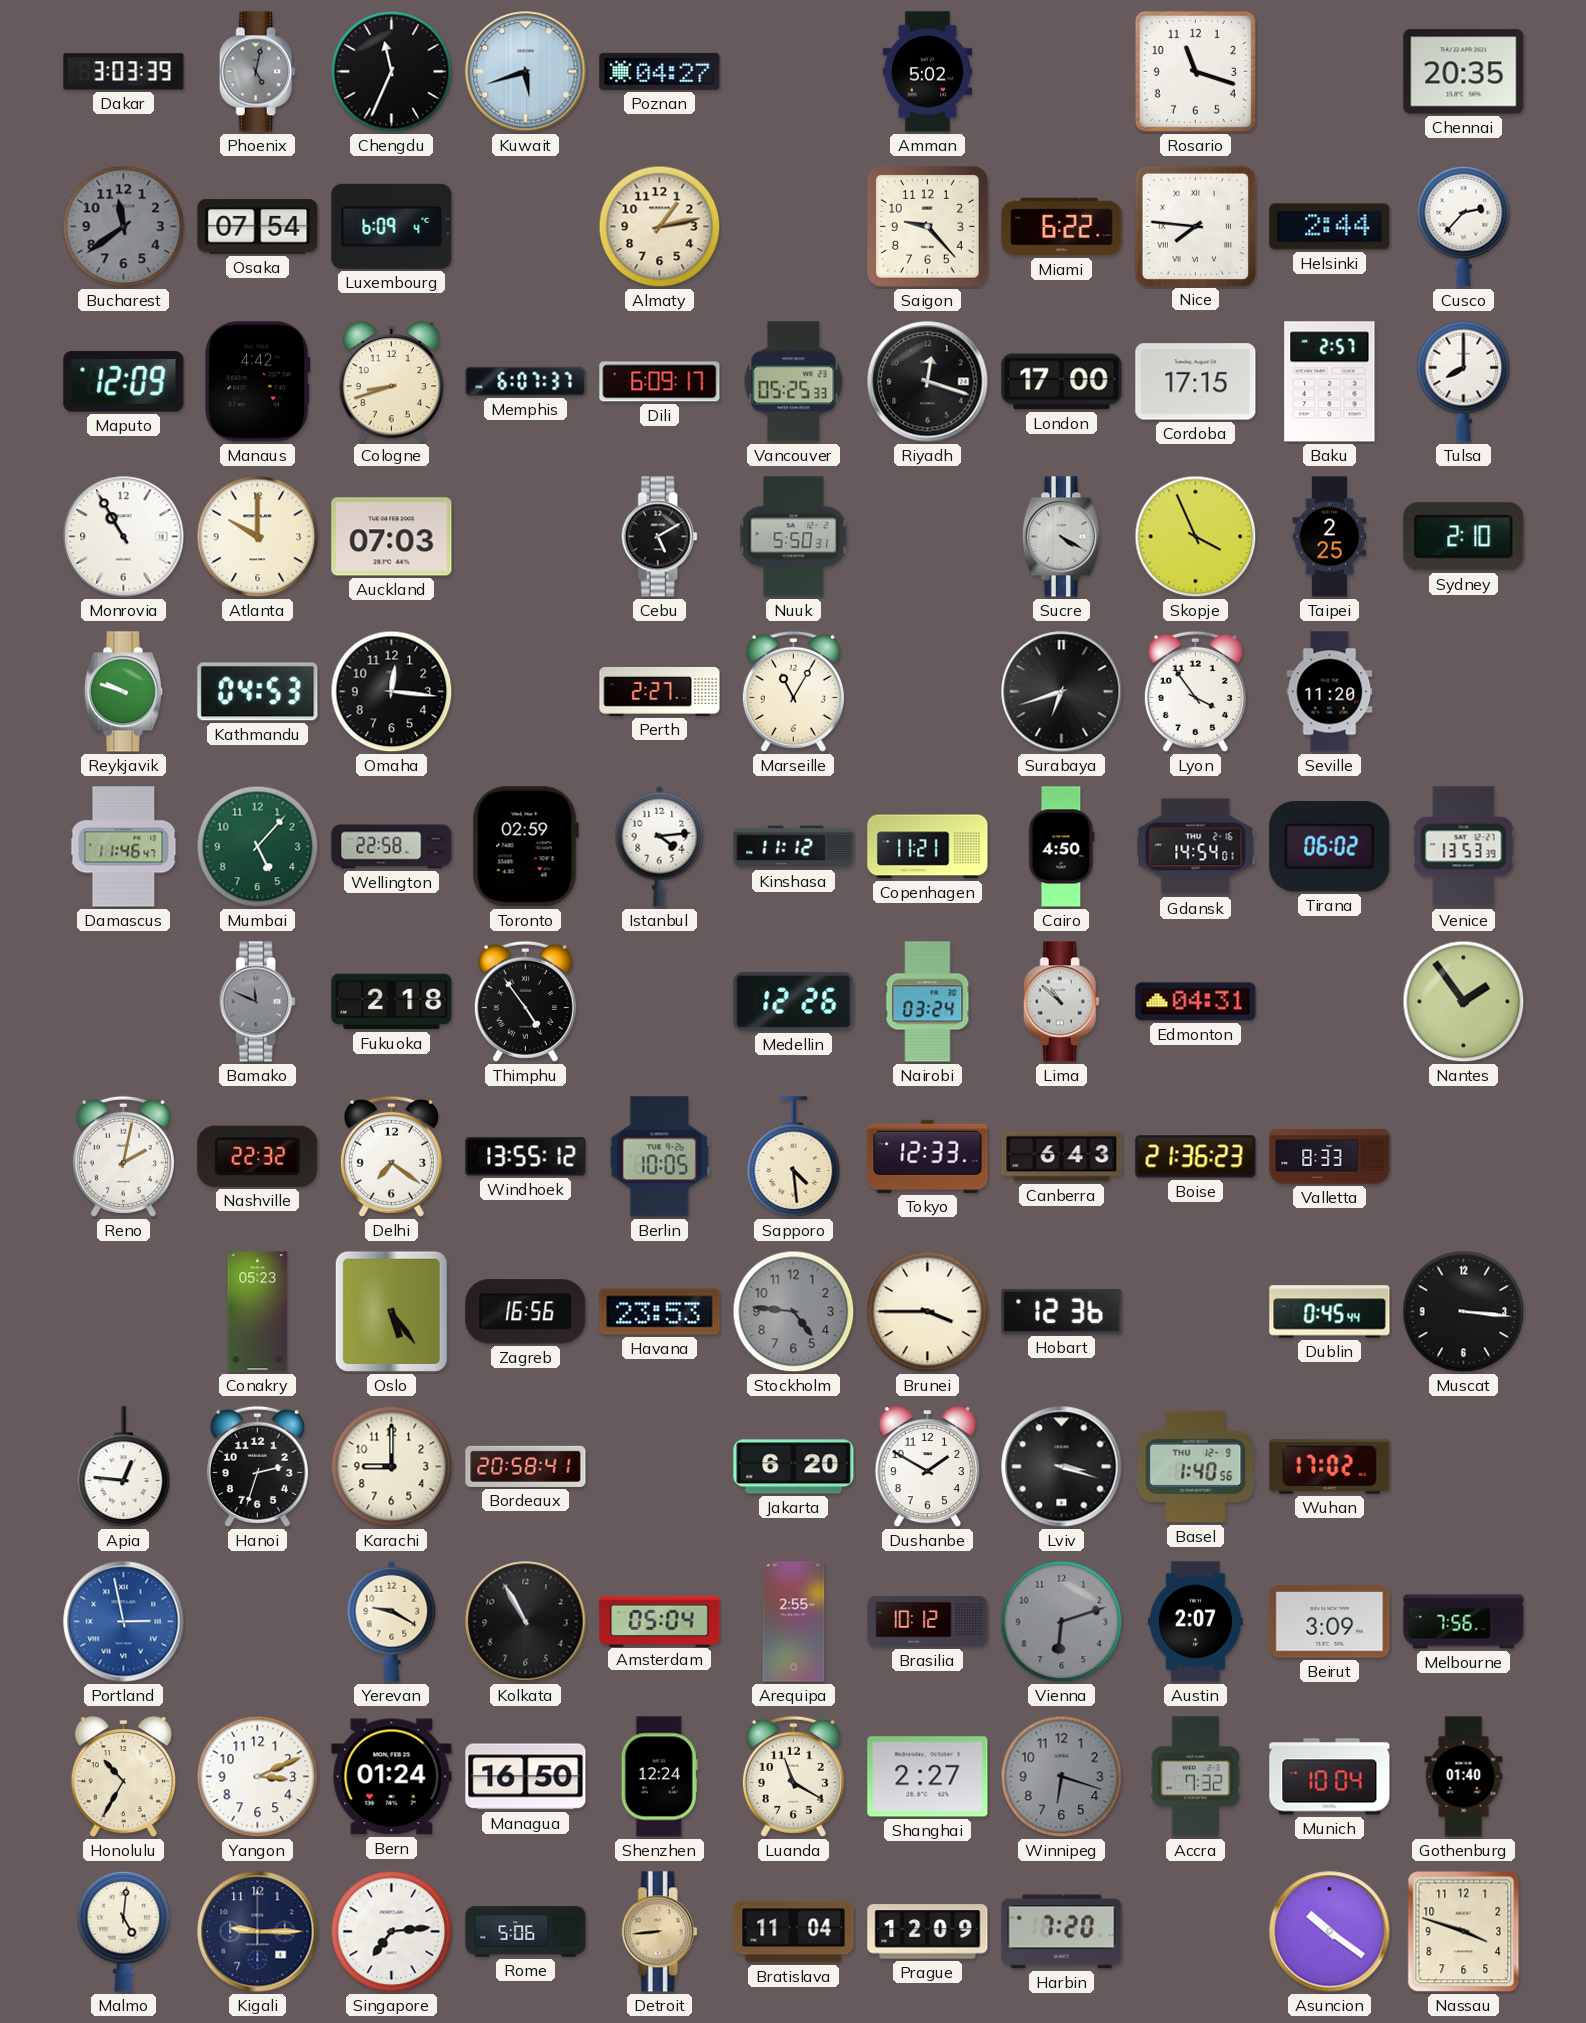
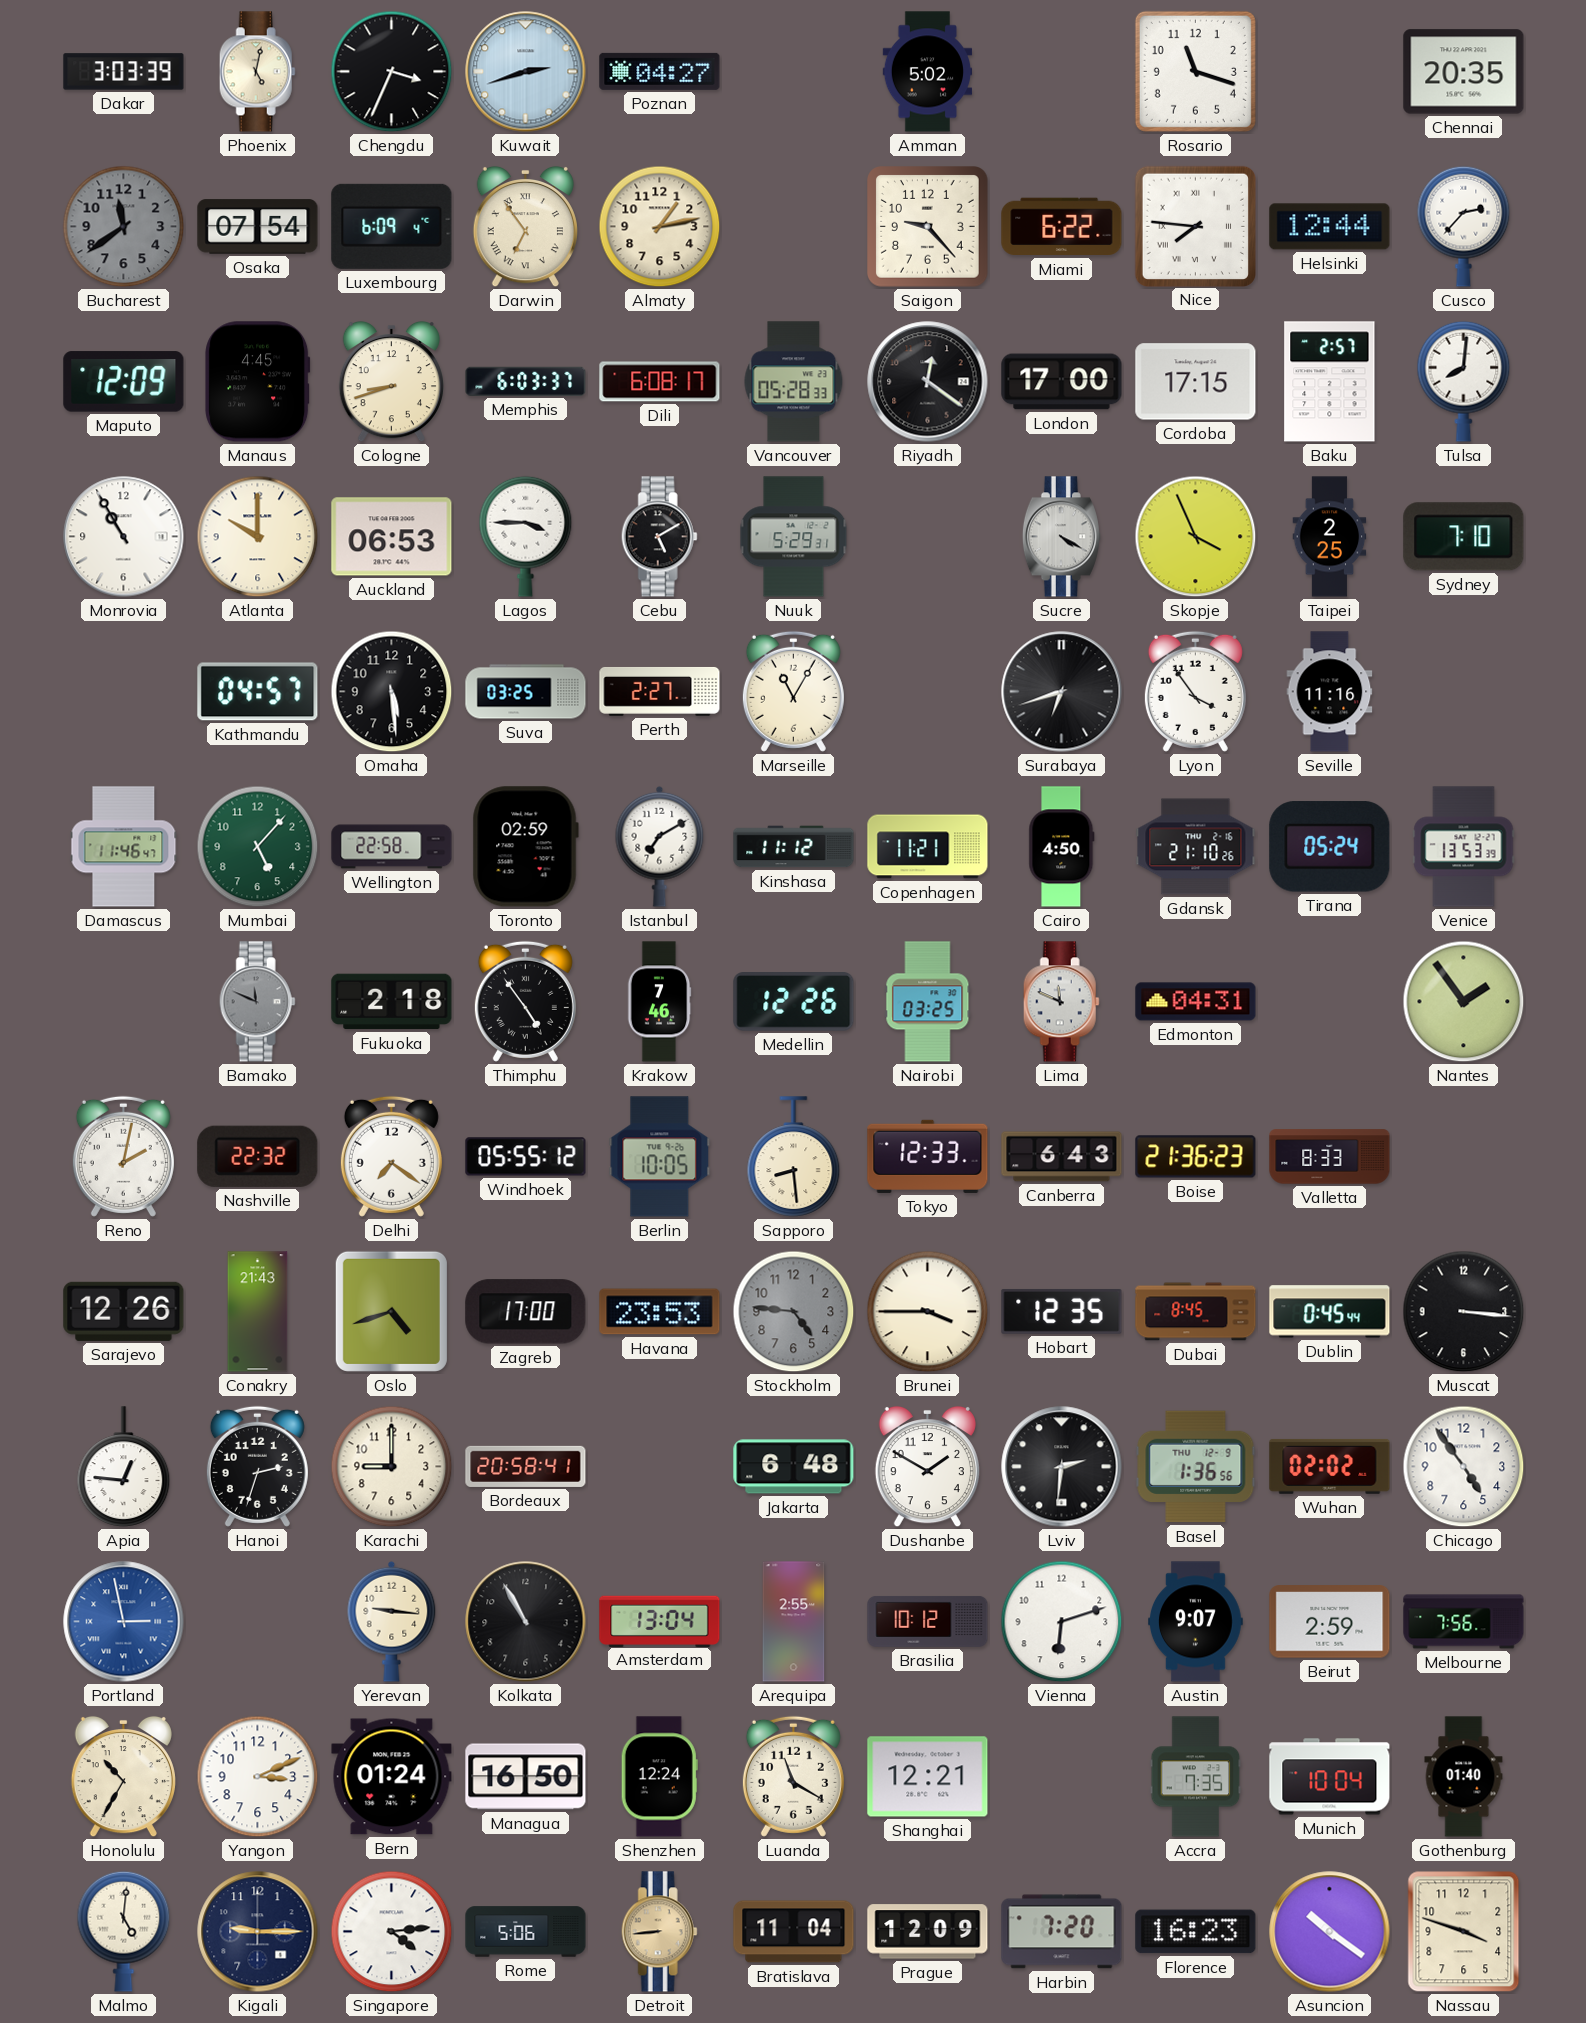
Phoenix dial: grey -> cream
Chengdu: 11:34 -> 3:34
Kuwait: 5:42 -> 2:42
Darwin: none -> 6:54
Helsinki: 2:44 -> 12:44
Manaus: 4:42 -> 4:45
Memphis: 6:07 -> 6:03
Dili: 6:09 -> 6:08
Vancouver: 05:25 -> 05:28
Riyadh: 12:18 -> 12:21
Tulsa: 8:00 -> 8:01
Auckland: 07:03 -> 06:53
Lagos: none -> 3:45
Nuuk: 5:50 -> 5:29
Sydney: 2:10 -> 7:10
Reykjavik: 9:48 -> none
Kathmandu: 04:53 -> 04:57
Omaha: 12:16 -> 5:29
Suva: none -> 03:25
Seville: 11:20 -> 11:16
Istanbul: 4:14 -> 7:10
Gdansk: 14:54 -> 21:10
Tirana: 06:02 -> 05:24
Krakow: none -> 7:46
Nairobi: 03:24 -> 03:25
Lima: 10:52 -> 11:49
Windhoek: 13:55 -> 05:55
Sapporo: 4:29 -> 8:29
Sarajevo: none -> 12:26
Conakry: 05:23 -> 21:43
Oslo: 5:24 -> 4:42
Zagreb: 16:56 -> 17:00
Hobart: 12:36 -> 12:35
Dubai: none -> 8:45
Jakarta: 6:20 -> 6:48
Lviv: 3:18 -> 2:31
Basel: 1:40 -> 1:36
Wuhan: 17:02 -> 02:02
Chicago: none -> 4:54
Yerevan: 9:20 -> 9:16
Amsterdam: 05:04 -> 13:04
Vienna dial: grey -> white
Austin: 2:07 -> 9:07
Beirut: 3:09 -> 2:59
Shanghai: 2:27 -> 12:21
Winnipeg: 6:18 -> none
Accra: 7:32 -> 7:35
Singapore: 7:14 -> 4:14
Florence: none -> 16:23
